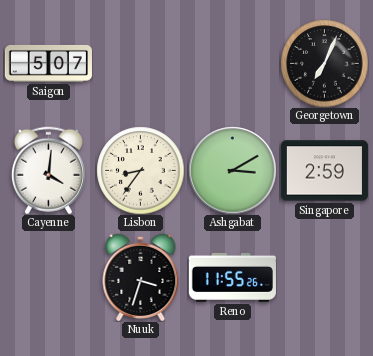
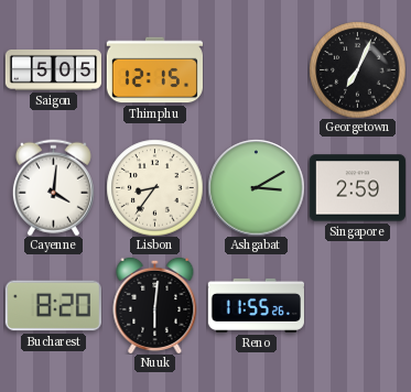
Saigon: 5:07 -> 5:05
Thimphu: none -> 12:15
Bucharest: none -> 8:20
Nuuk: 3:33 -> 6:01
